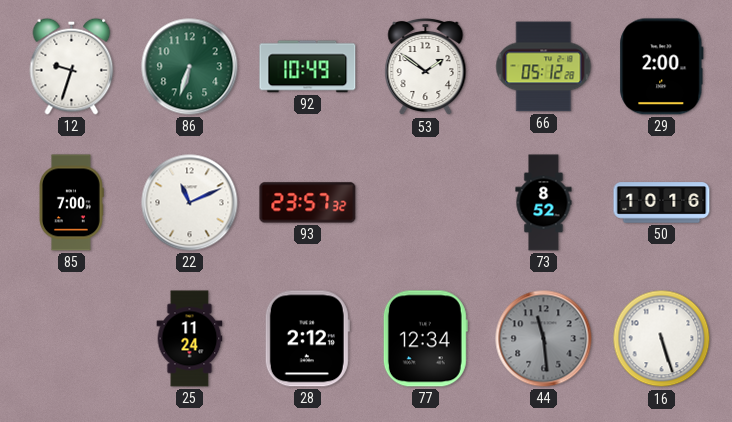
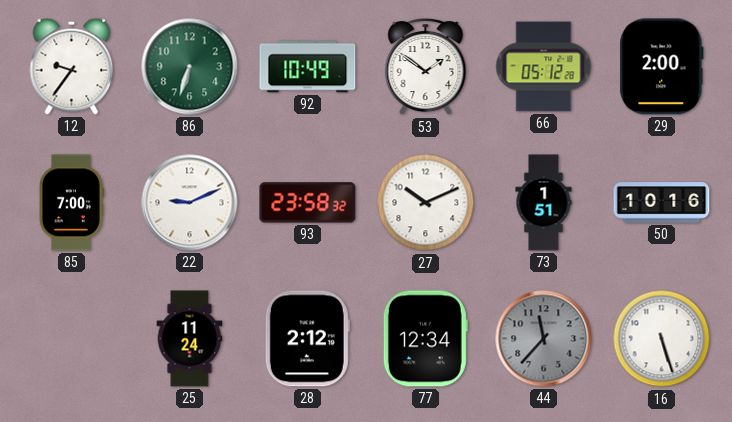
12: 9:33 -> 9:36
22: 11:11 -> 9:11
93: 23:57 -> 23:58
27: none -> 10:11
73: 8:52 -> 1:51
44: 11:29 -> 11:37
